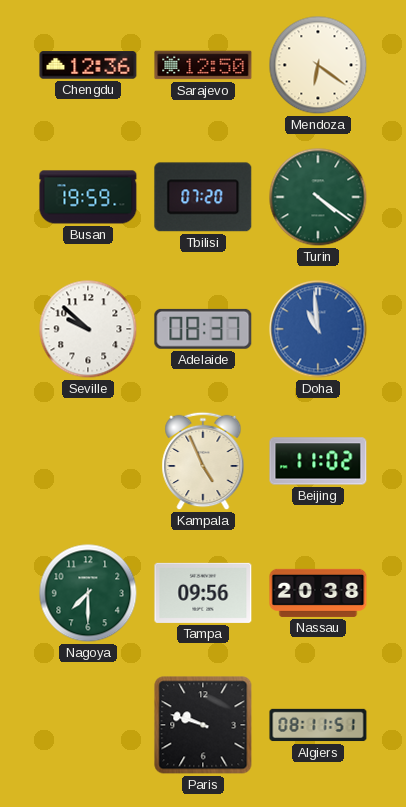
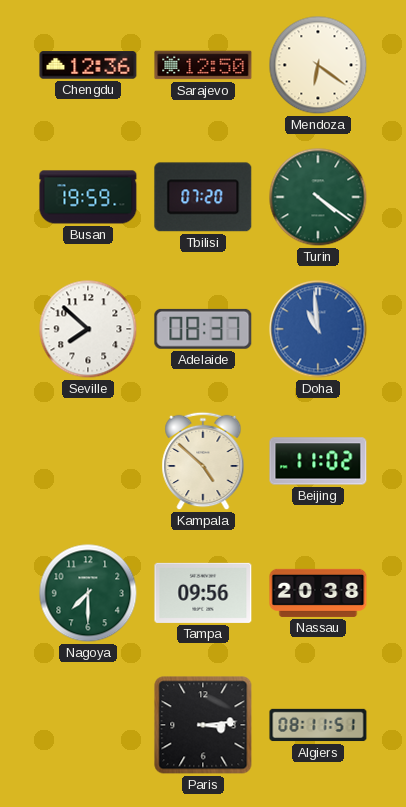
Seville: 9:52 -> 7:52
Kampala: 4:56 -> 4:52
Paris: 9:48 -> 3:14
